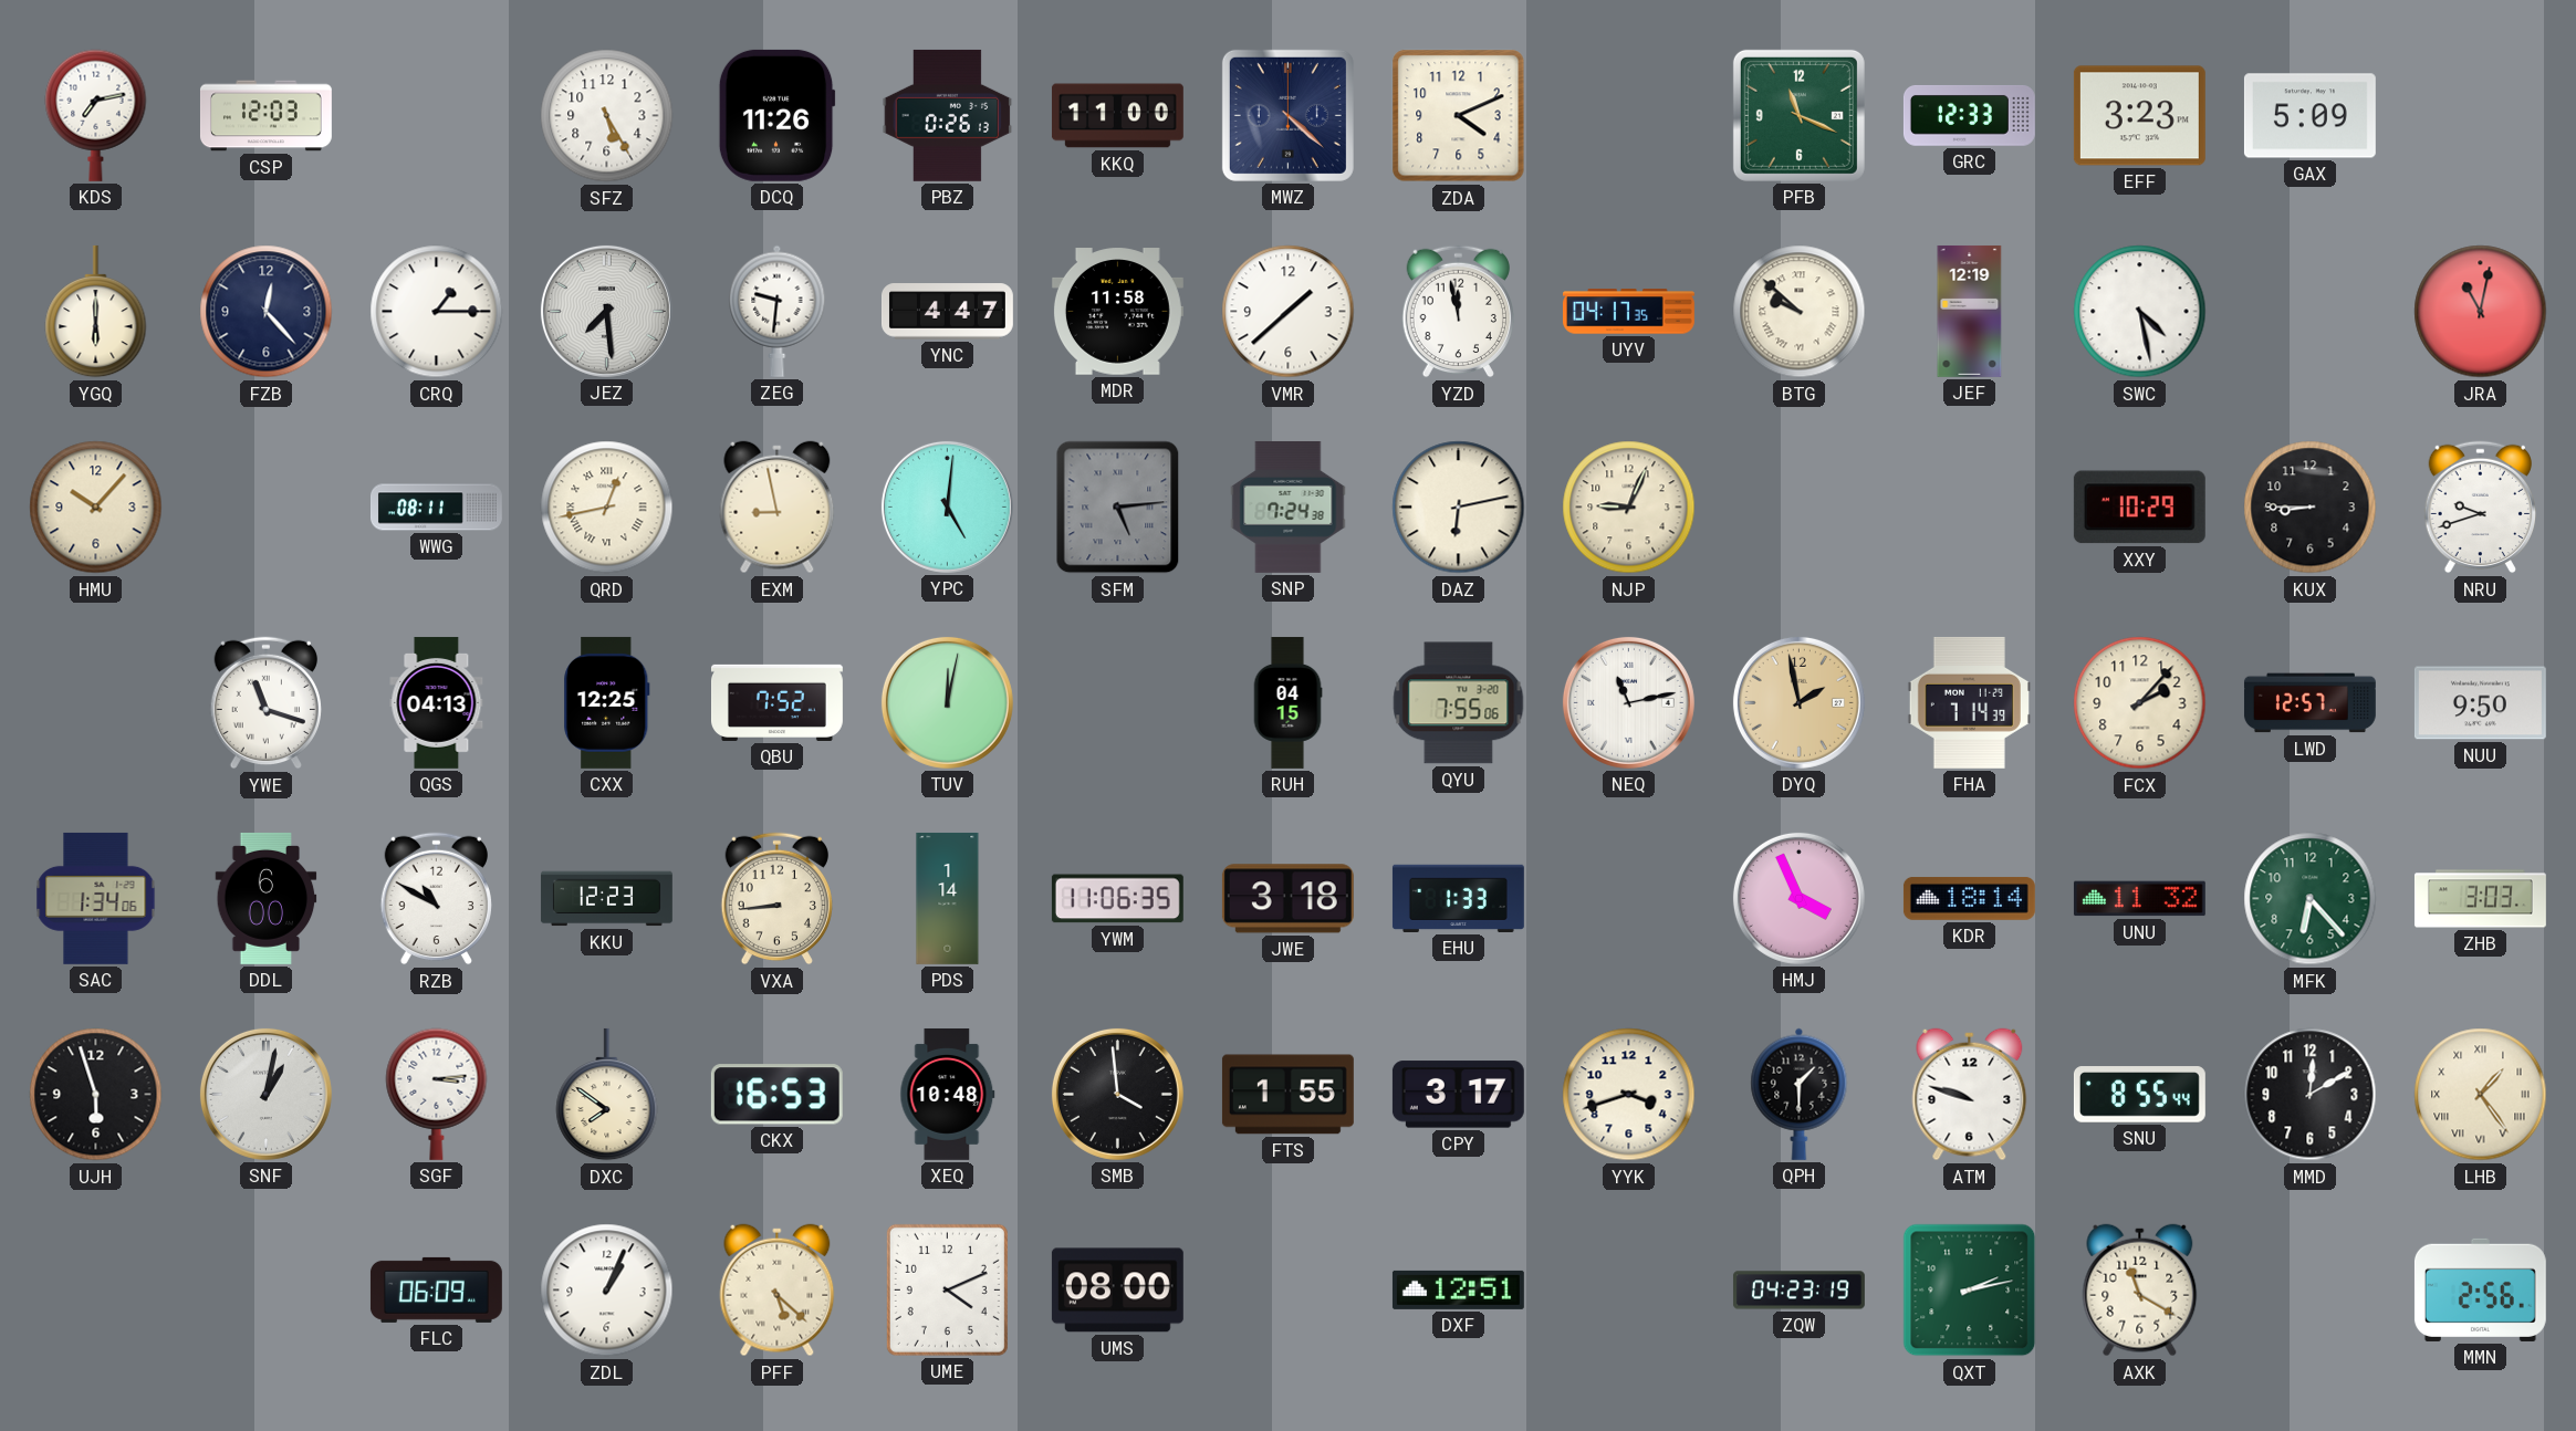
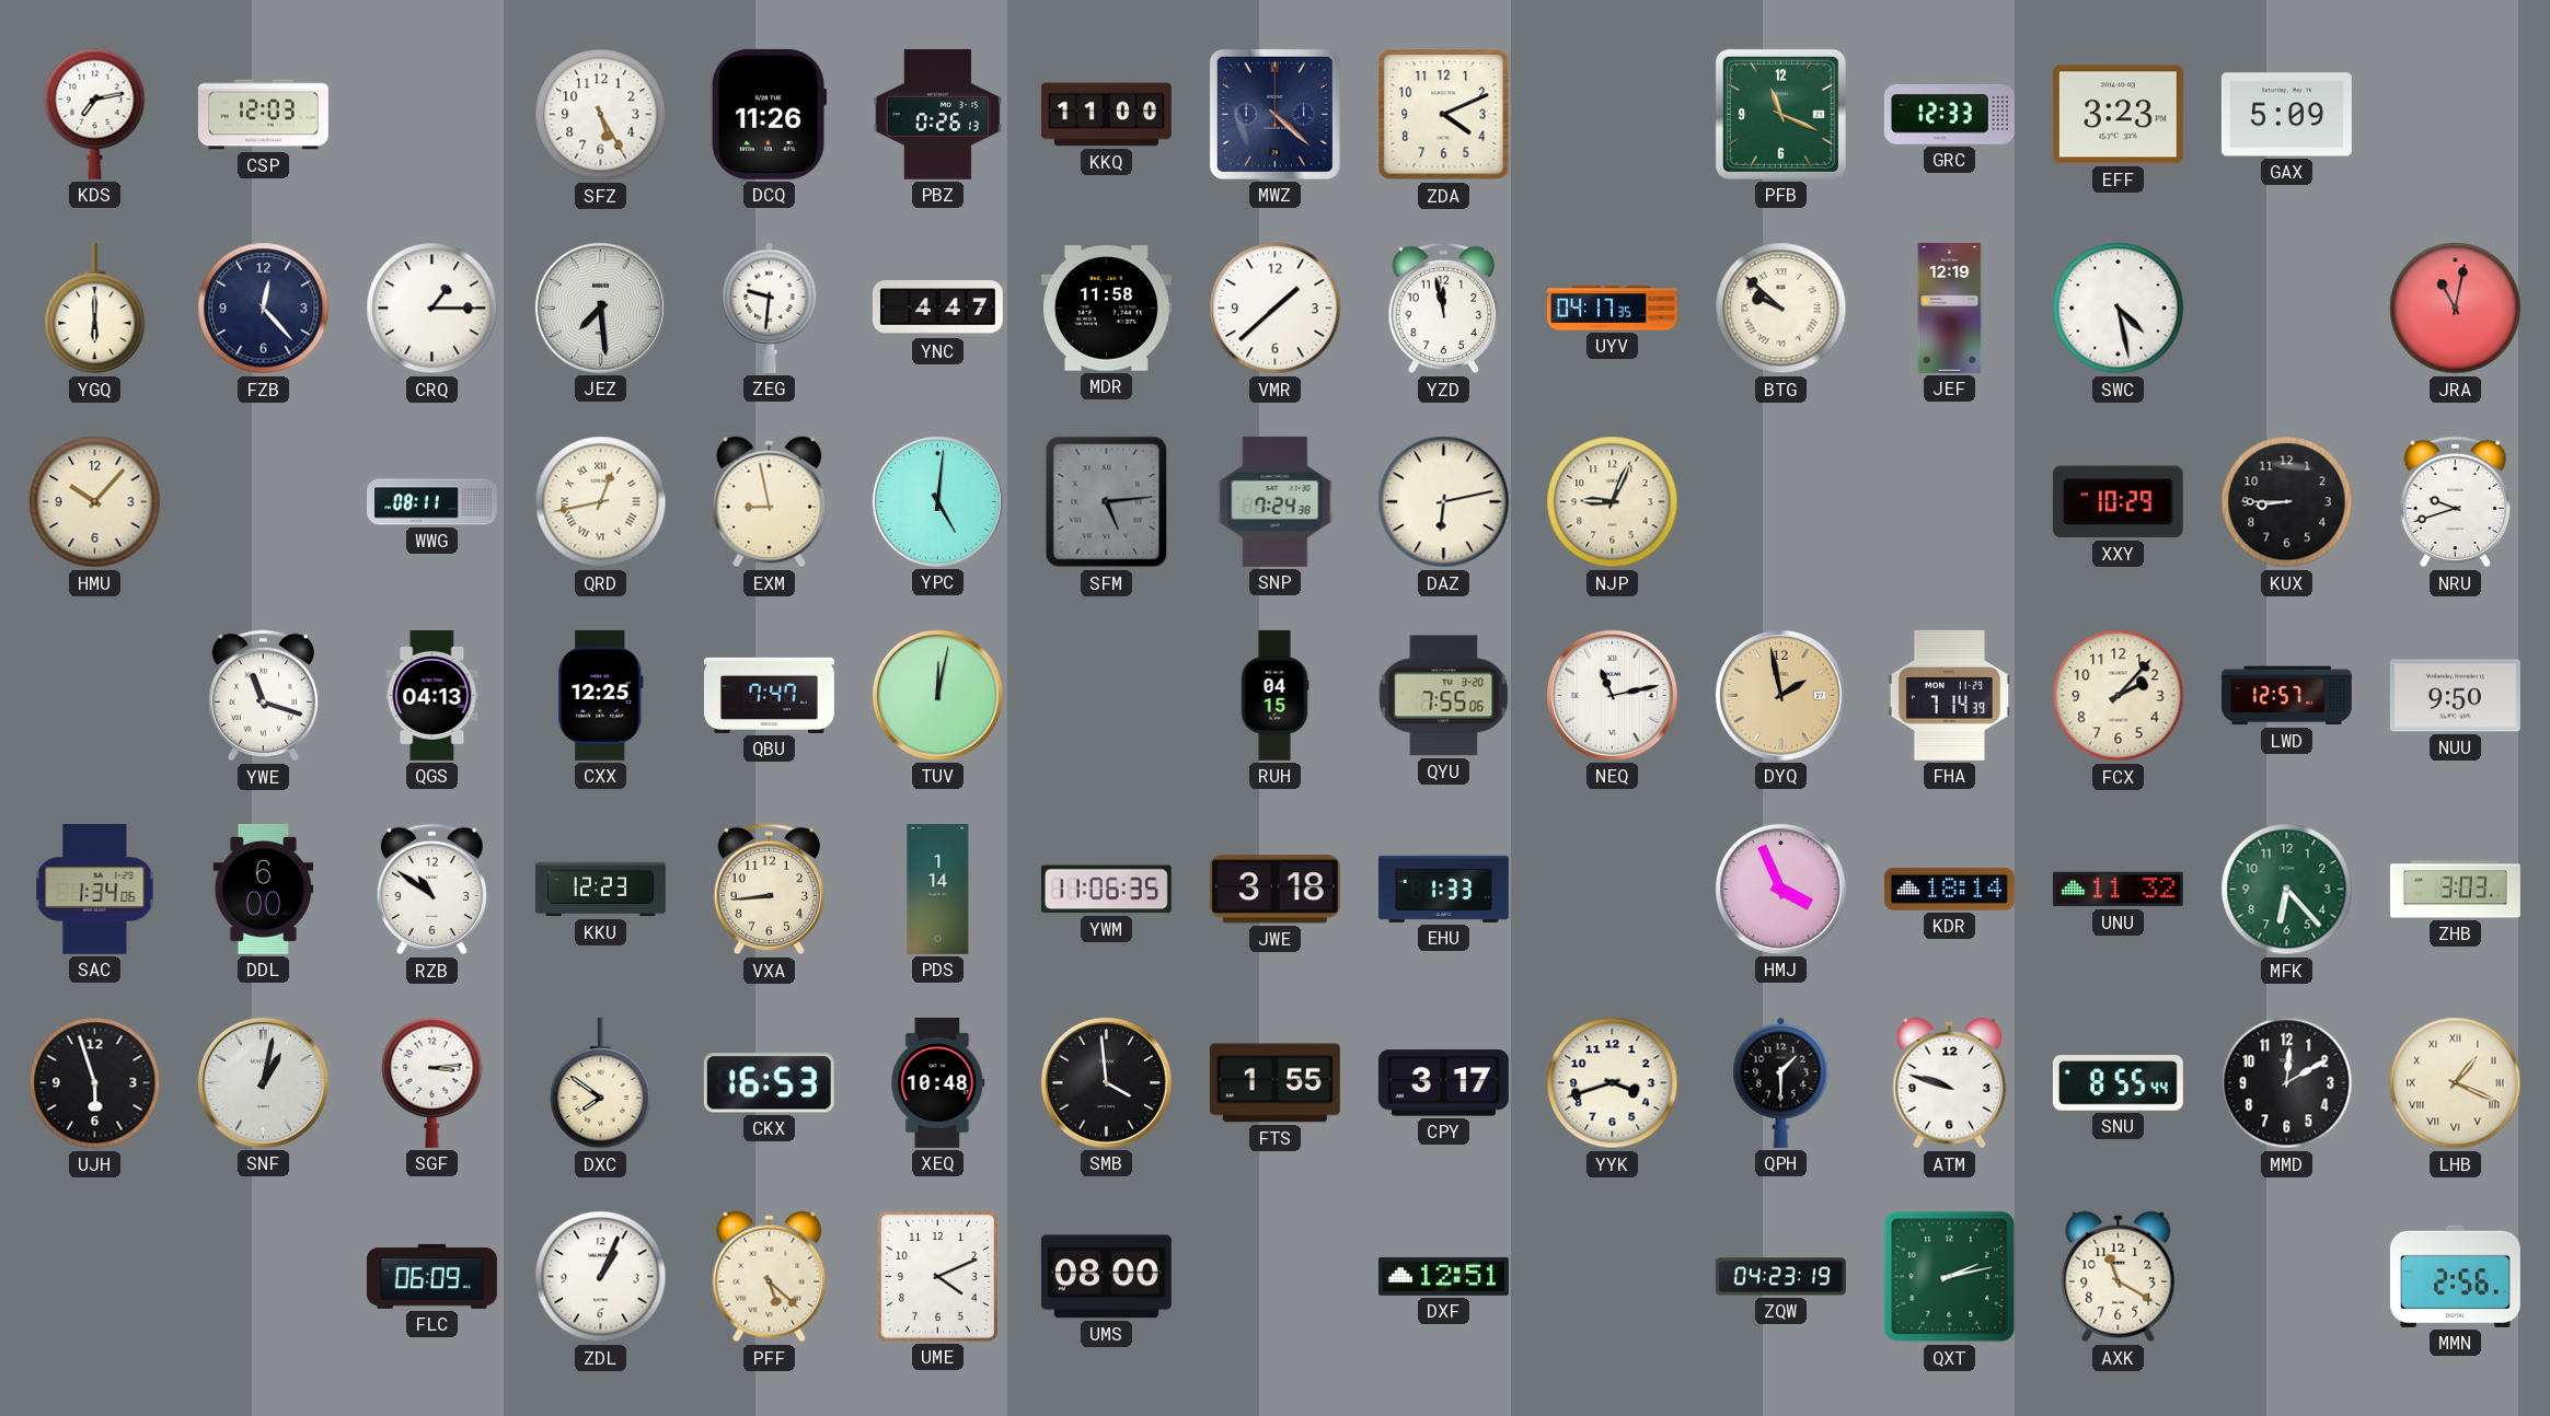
QBU: 7:52 -> 7:47
RZB: 10:50 -> 10:51
LHB: 1:24 -> 1:19
